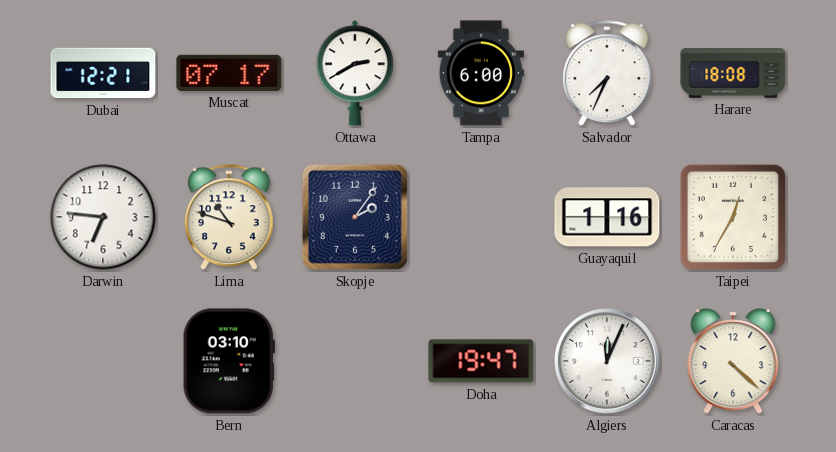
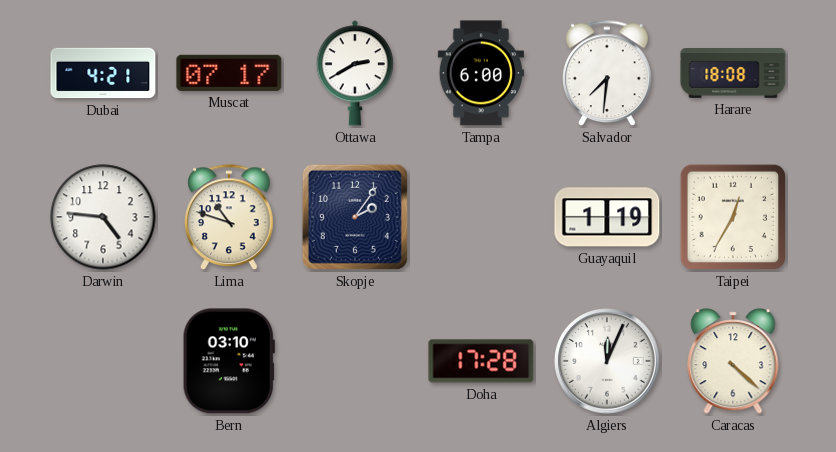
Dubai: 12:21 -> 4:21
Salvador: 7:34 -> 7:31
Darwin: 6:46 -> 4:46
Guayaquil: 1:16 -> 1:19
Doha: 19:47 -> 17:28
